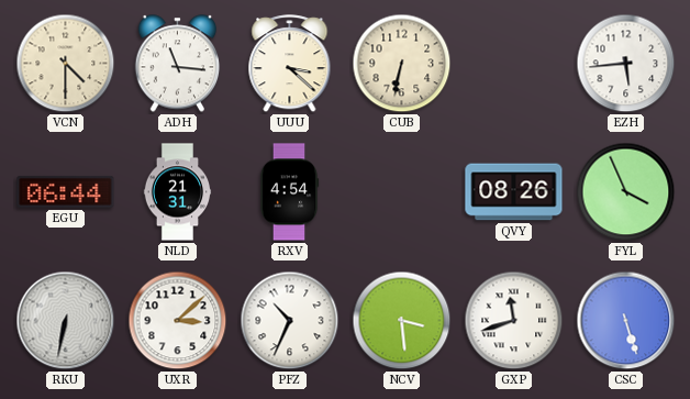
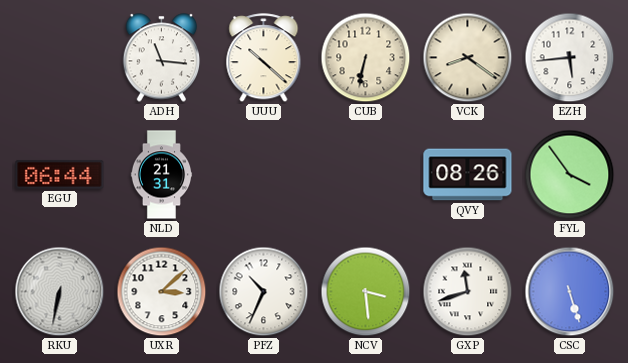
VCN: 4:30 -> none
UUU: 3:22 -> 10:22
VCK: none -> 8:21
RXV: 4:54 -> none
FYL: 3:56 -> 3:54
